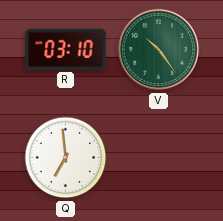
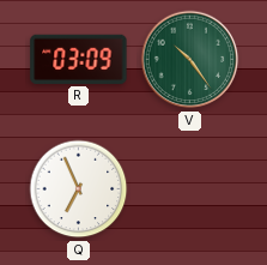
R: 03:10 -> 03:09
Q: 6:59 -> 6:56
